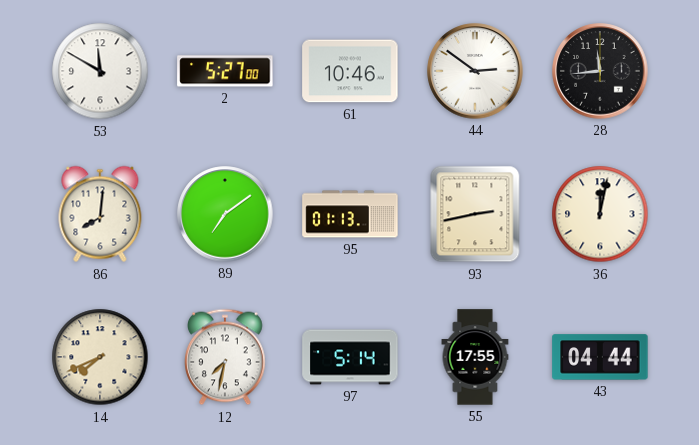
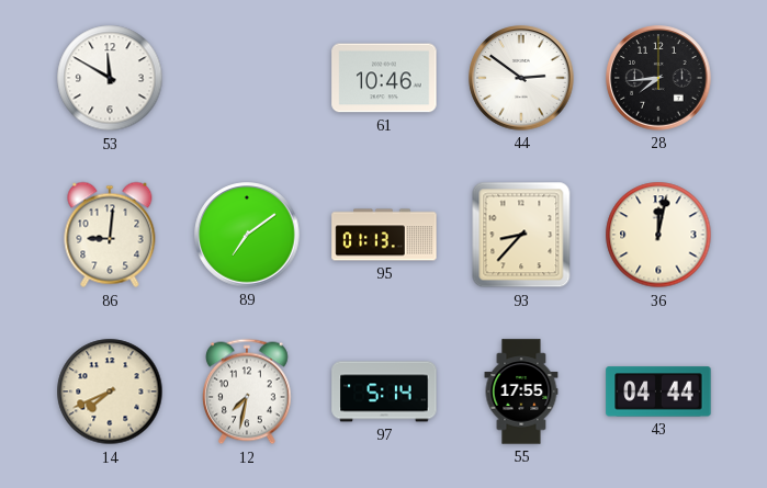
2: 5:27 -> none
28: 11:44 -> 7:44
86: 8:01 -> 9:01
93: 2:43 -> 8:37
